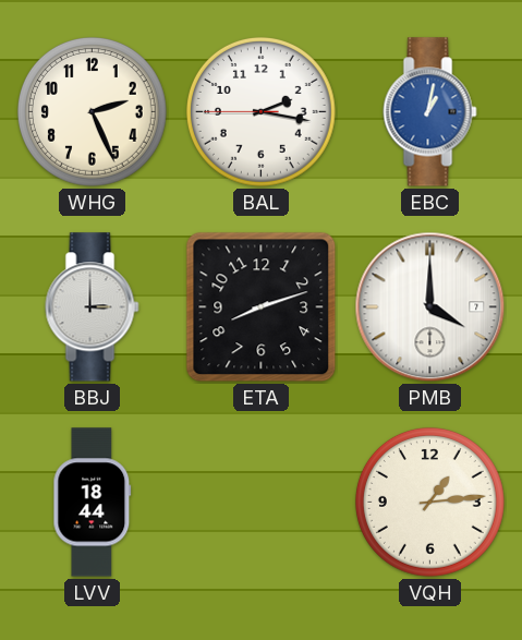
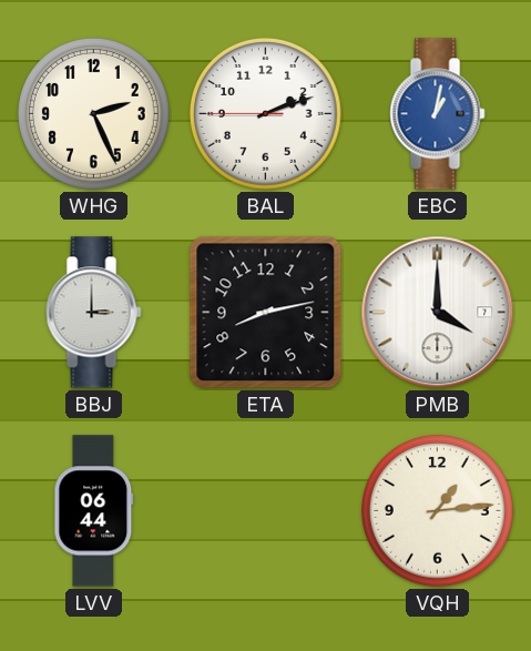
BAL: 2:16 -> 2:11
ETA: 8:12 -> 8:13
LVV: 18:44 -> 06:44
